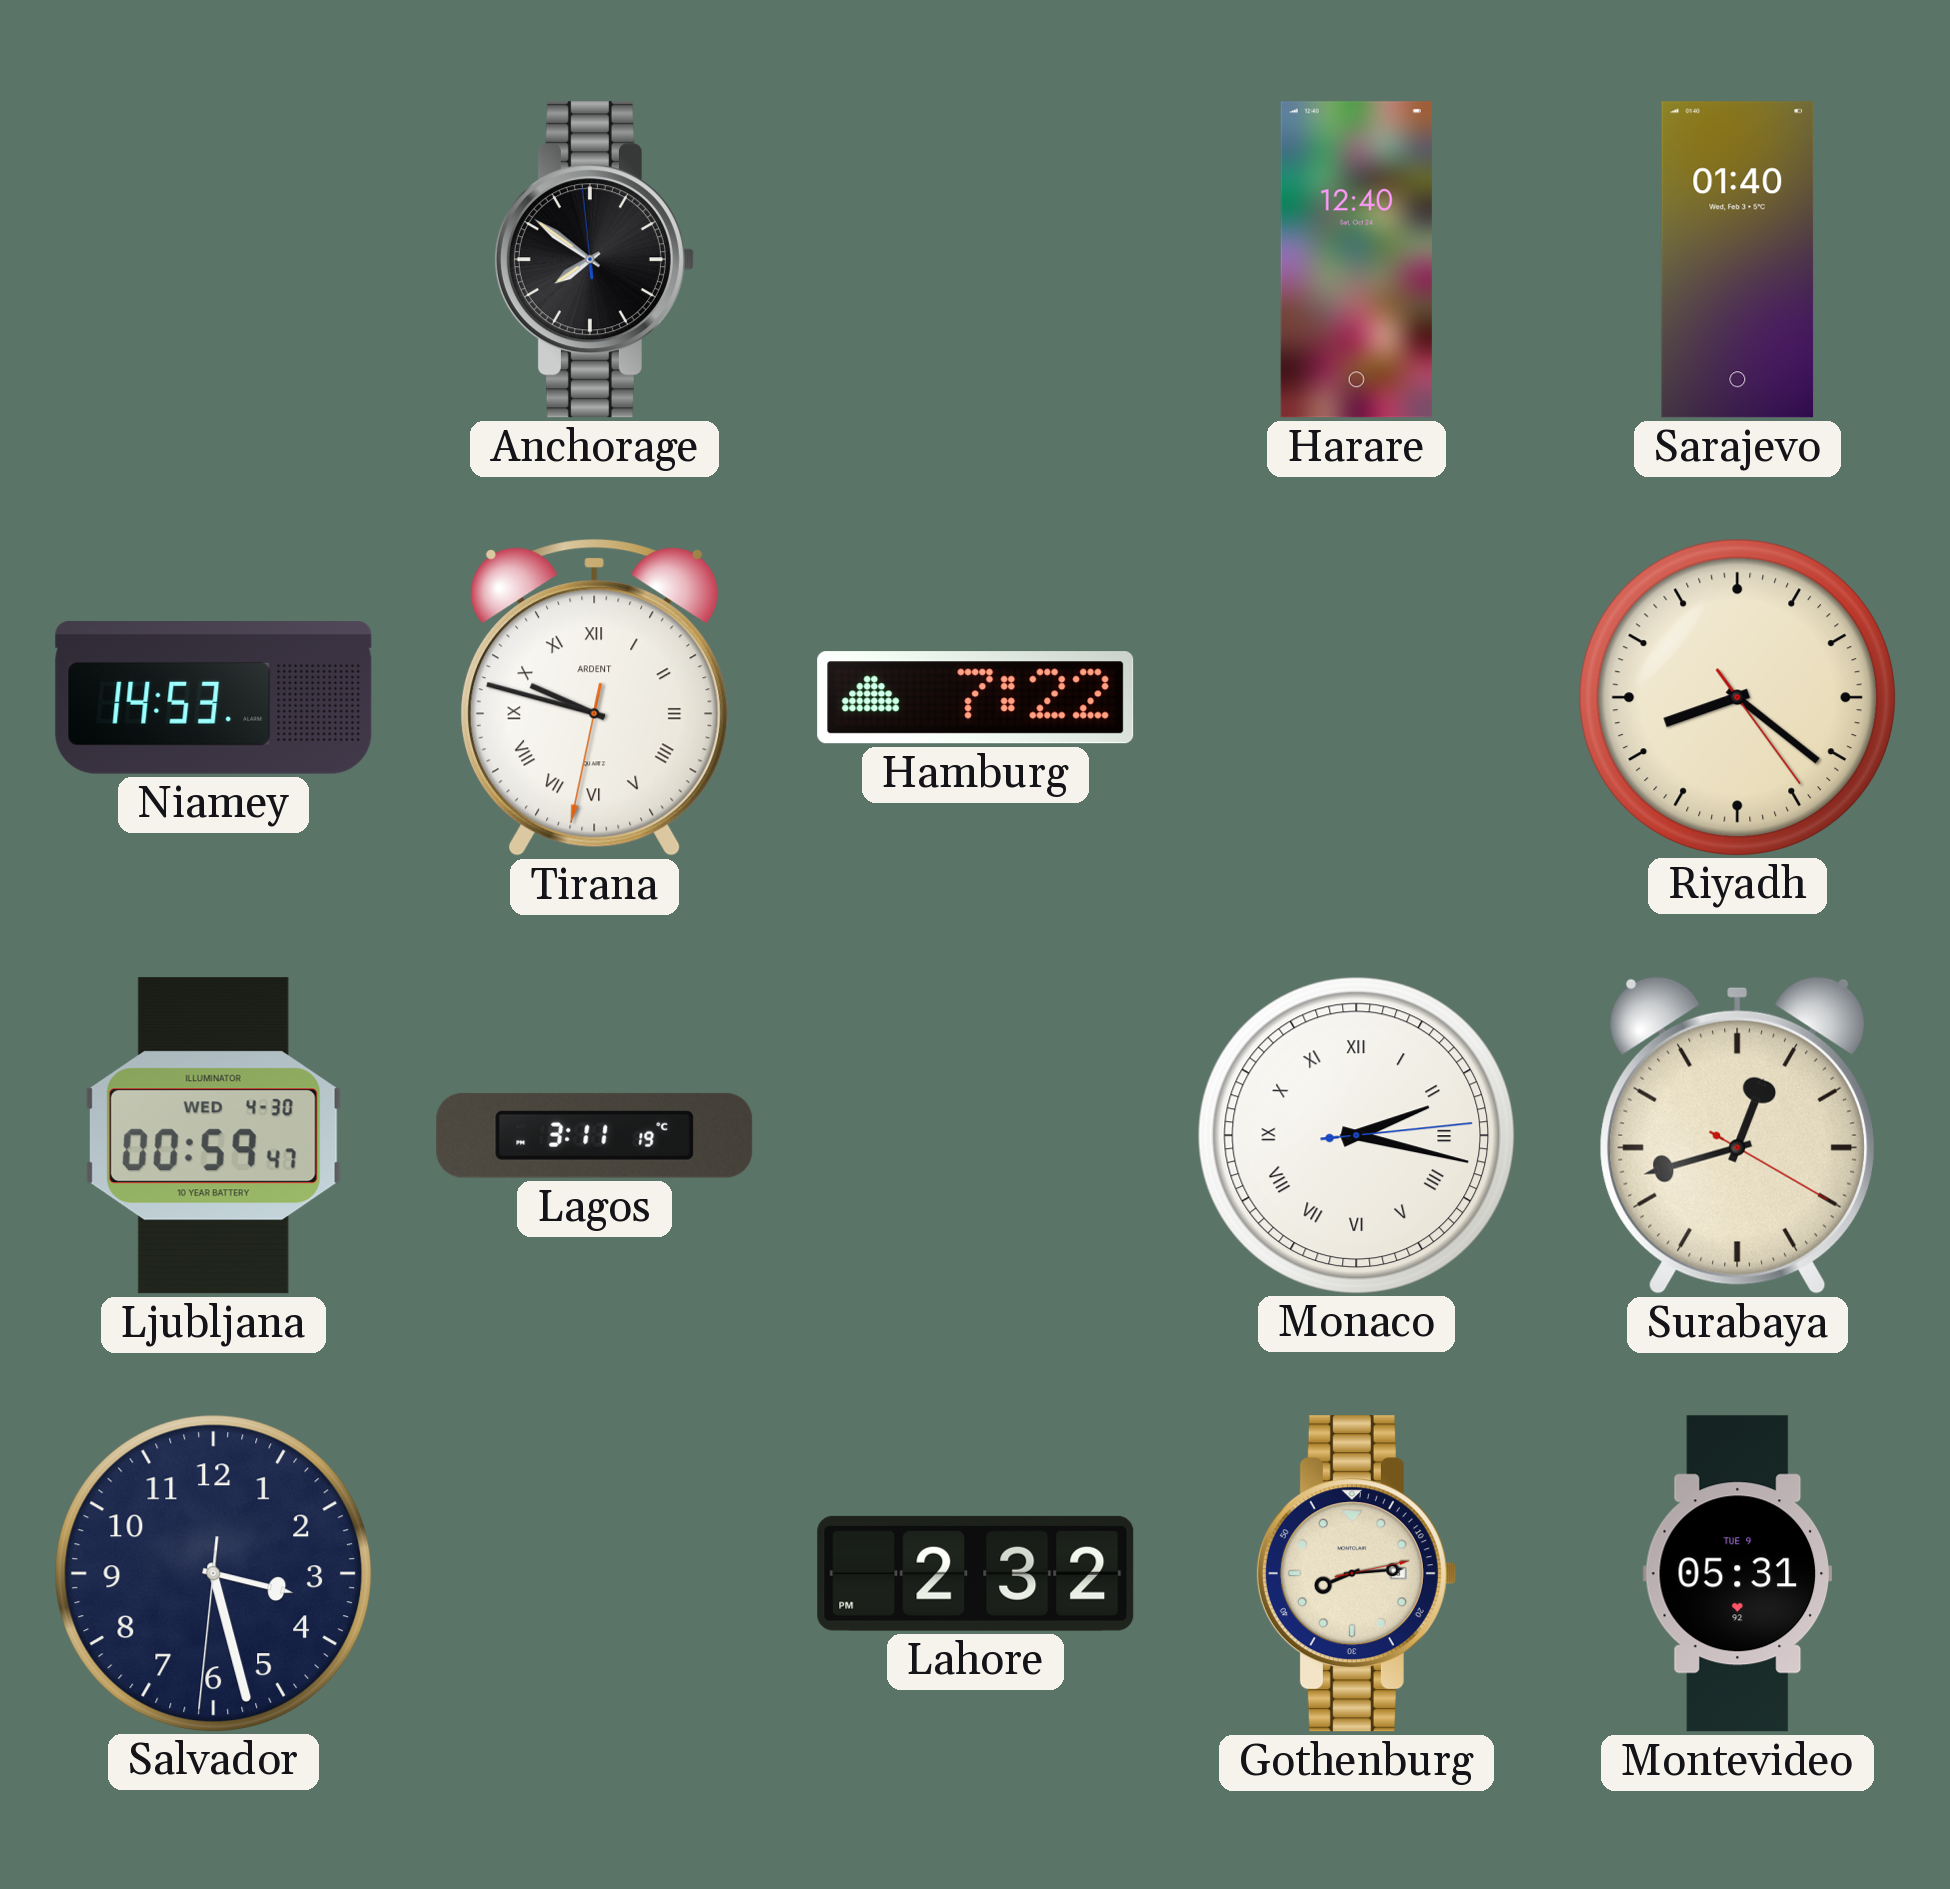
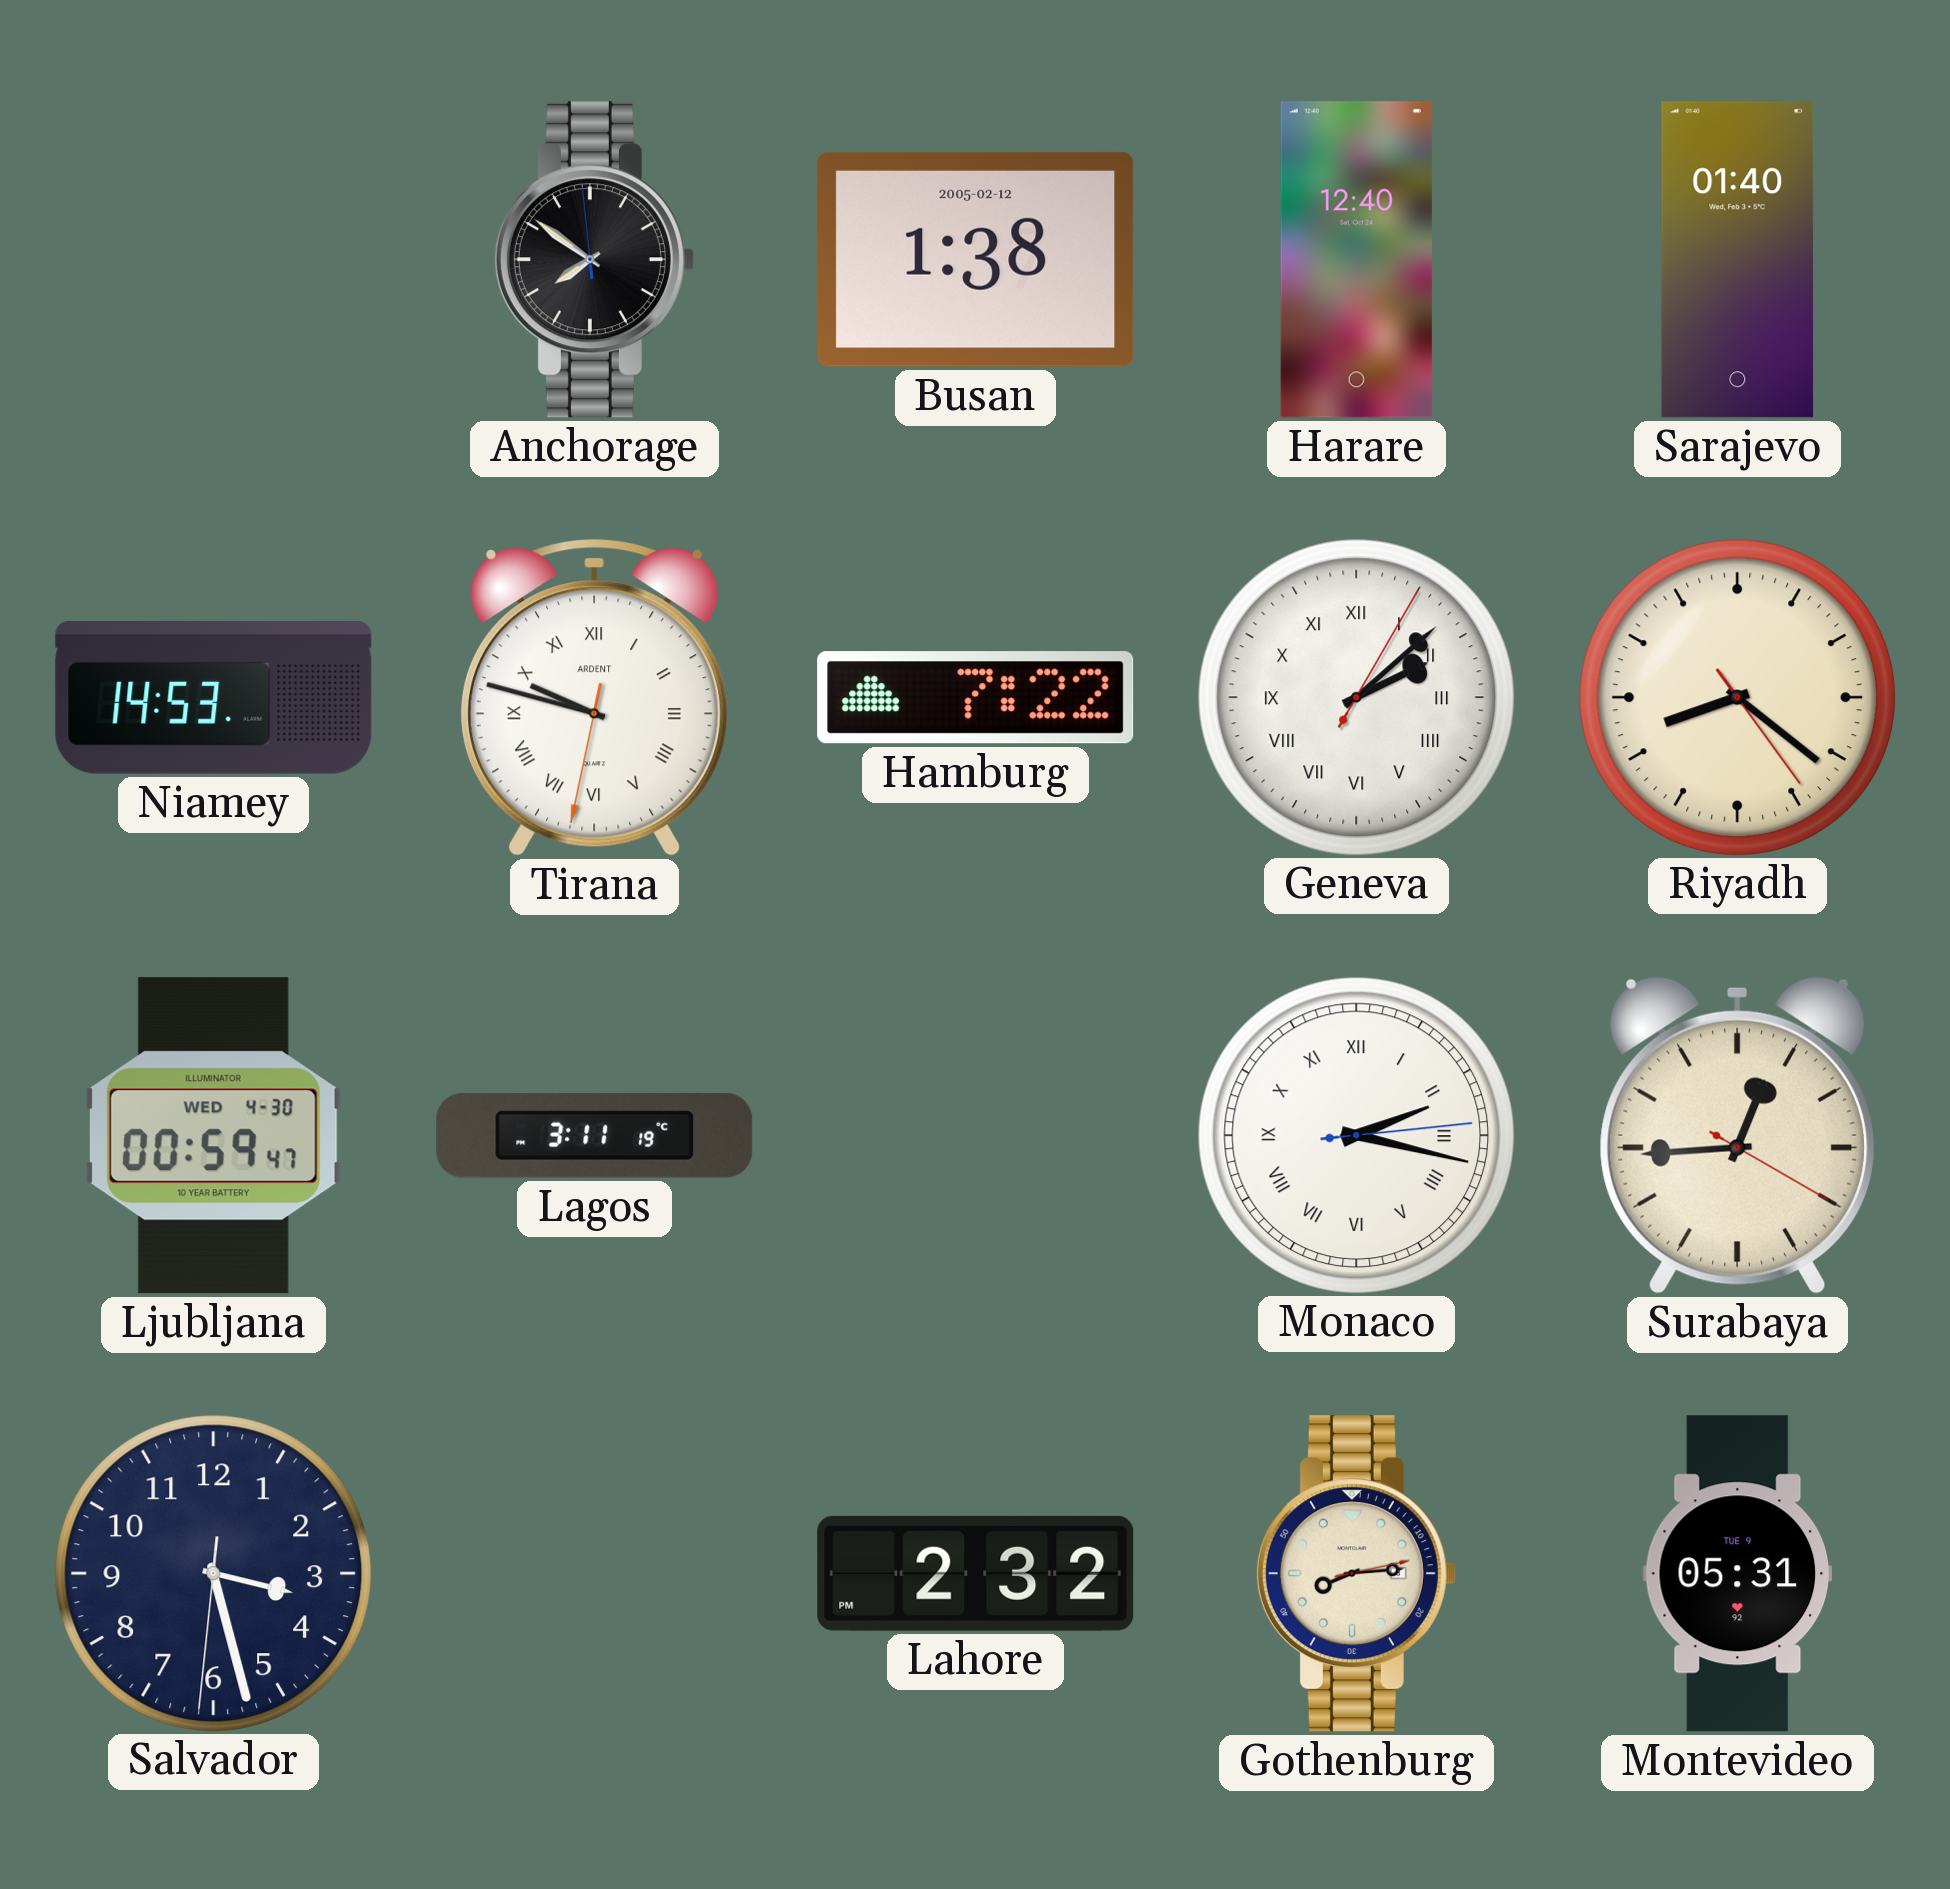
Busan: none -> 1:38
Geneva: none -> 2:08
Surabaya: 12:42 -> 12:44
